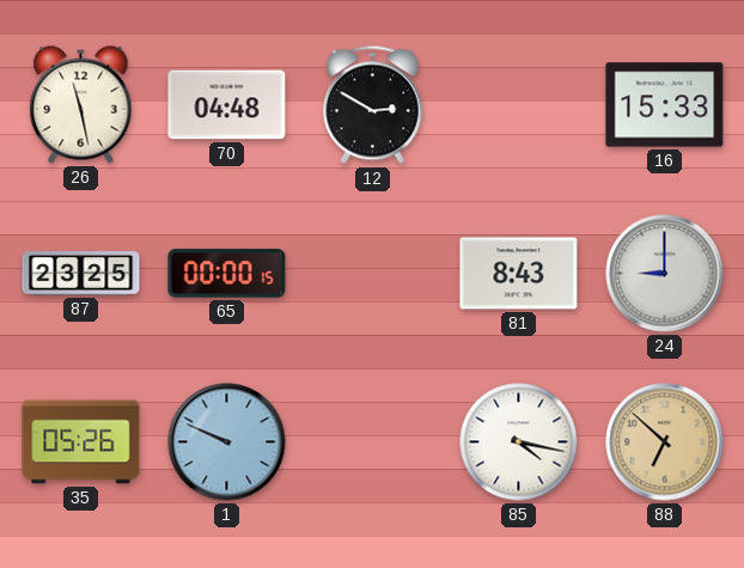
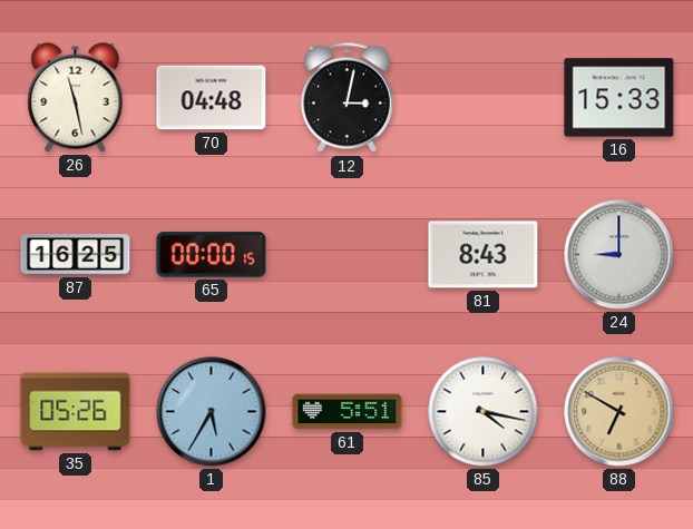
12: 2:50 -> 3:02
87: 23:25 -> 16:25
1: 9:49 -> 5:35
61: none -> 5:51
88: 6:52 -> 6:50
